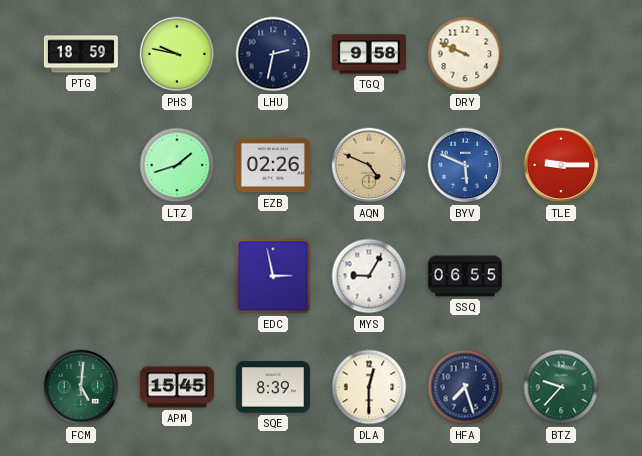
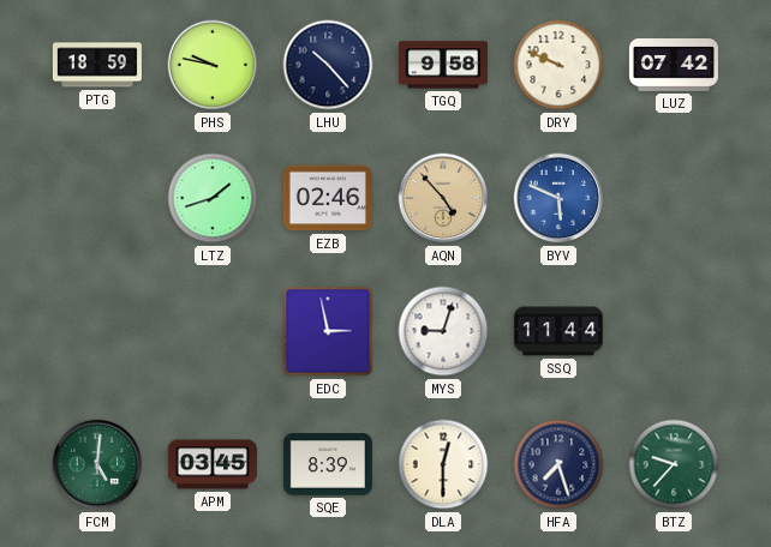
LHU: 2:32 -> 10:23
LUZ: none -> 07:42
EZB: 02:26 -> 02:46
AQN: 4:49 -> 4:53
TLE: 9:15 -> none
MYS: 9:05 -> 9:03
SSQ: 06:55 -> 11:44
APM: 15:45 -> 03:45
